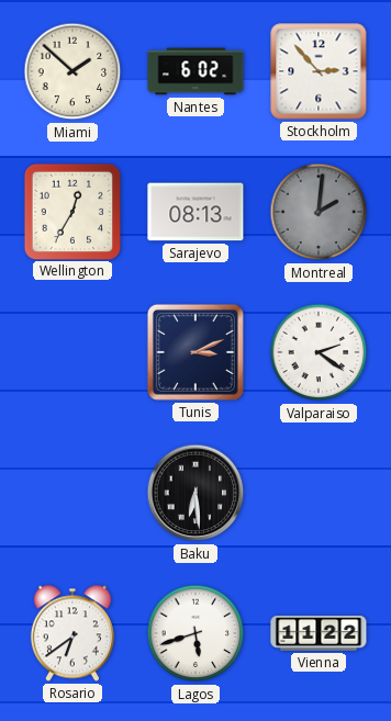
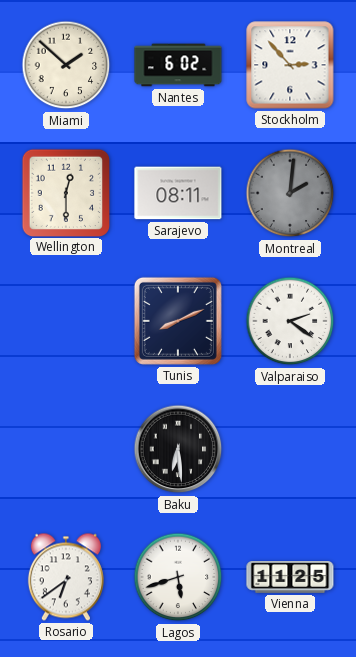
Wellington: 12:35 -> 12:30
Sarajevo: 08:13 -> 08:11
Tunis: 3:11 -> 8:11
Vienna: 11:22 -> 11:25
